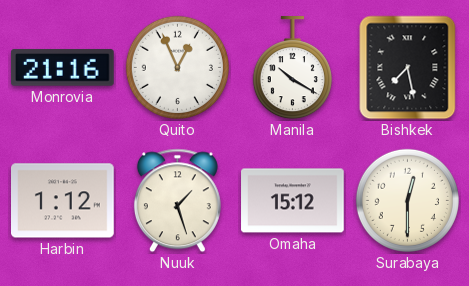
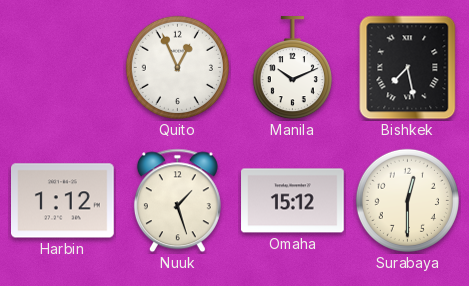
Monrovia: 21:16 -> none
Manila: 10:20 -> 10:11
